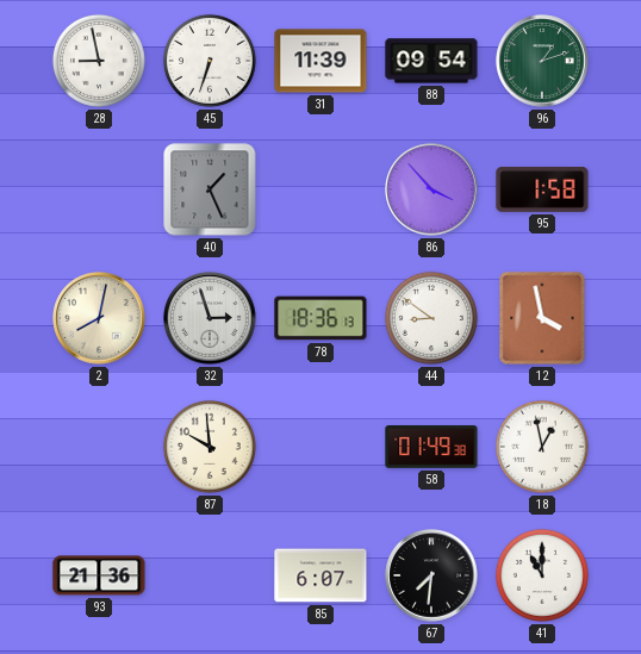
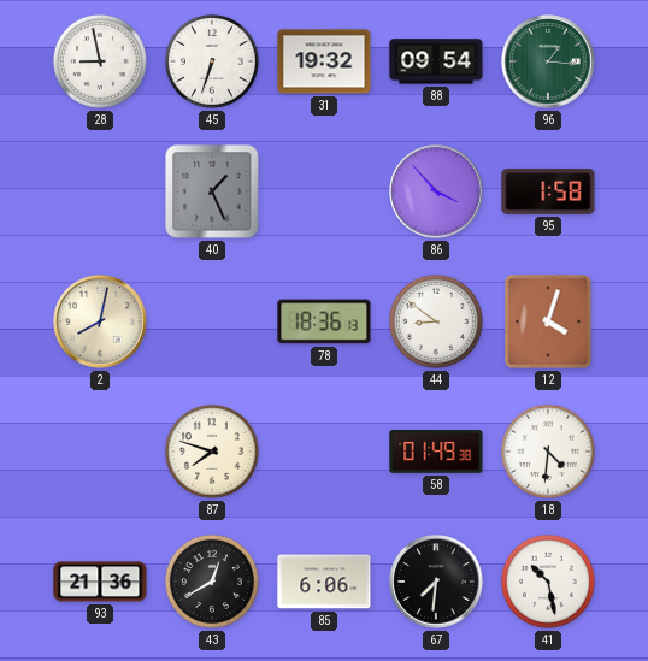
31: 11:39 -> 19:32
96: 1:12 -> 1:16
32: 2:57 -> none
12: 3:58 -> 4:03
87: 9:59 -> 7:48
18: 12:58 -> 4:31
43: none -> 12:40
85: 6:07 -> 6:06
41: 11:00 -> 10:28
